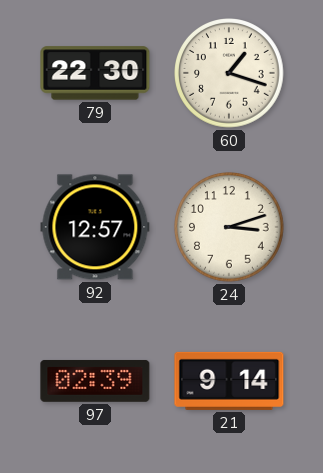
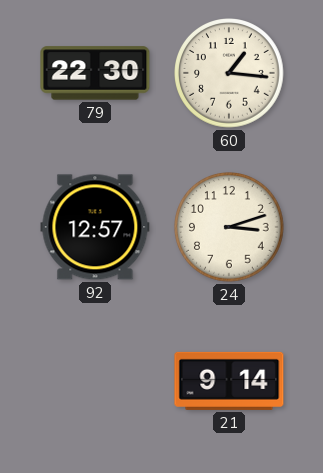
60: 1:18 -> 1:16
97: 02:39 -> none
